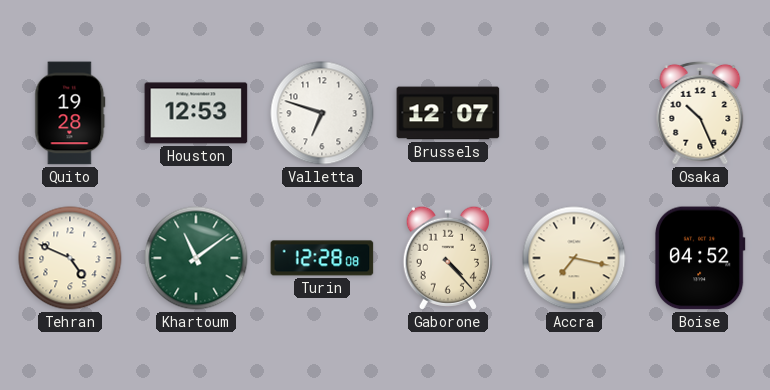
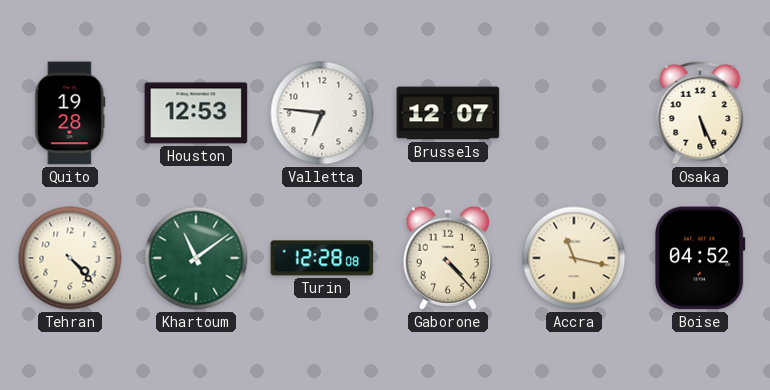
Valletta: 6:48 -> 6:46
Osaka: 10:26 -> 5:26
Tehran: 4:49 -> 4:23
Accra: 7:17 -> 11:17
